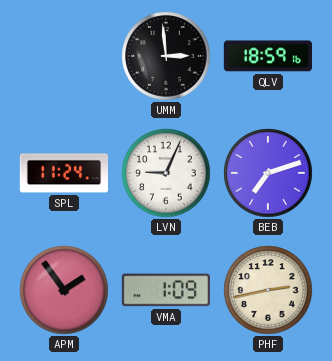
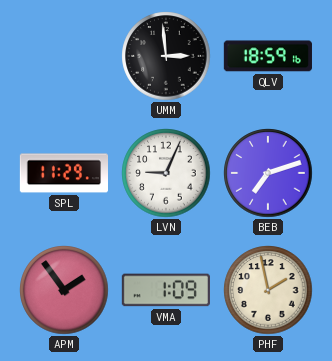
SPL: 11:24 -> 11:29
PHF: 2:43 -> 1:58
